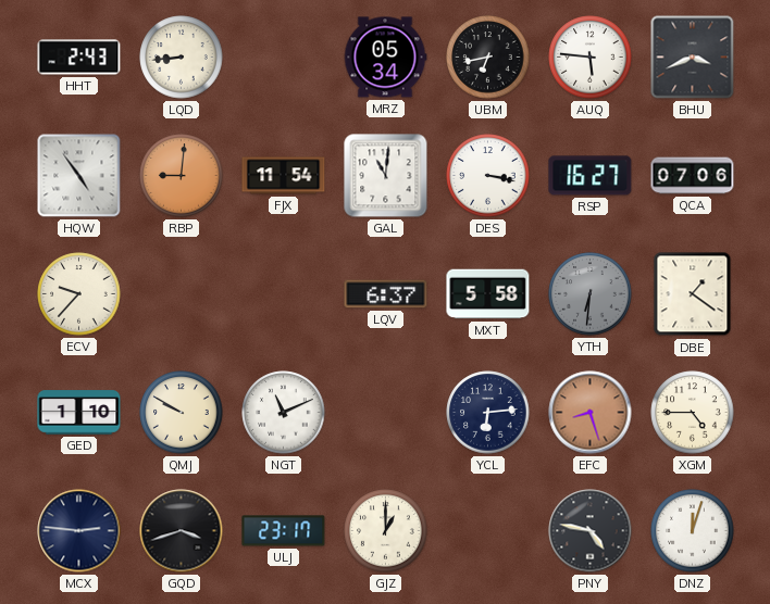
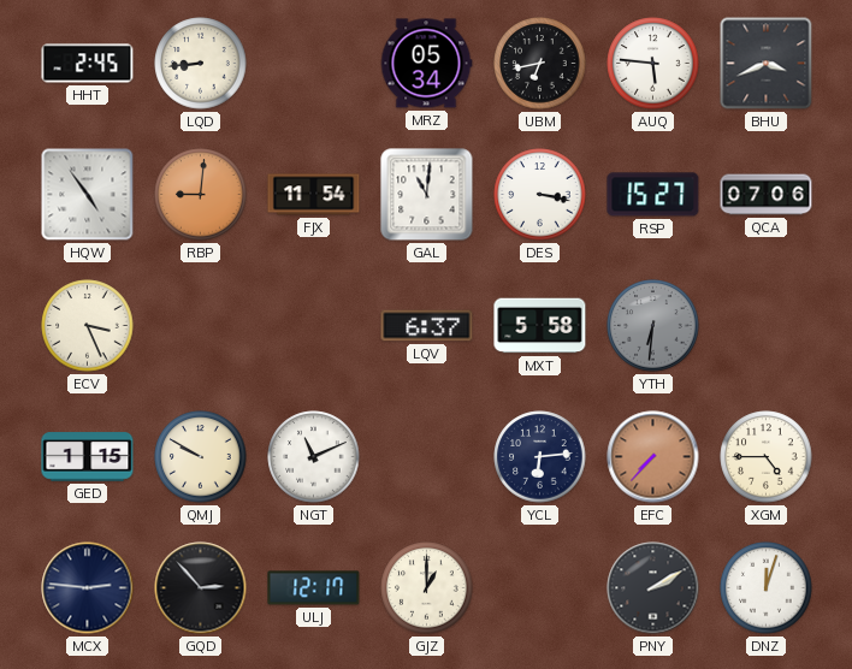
HHT: 2:43 -> 2:45
RSP: 16:27 -> 15:27
ECV: 9:37 -> 3:26
DBE: 1:21 -> none
GED: 1:10 -> 1:15
EFC: 8:27 -> 7:37
GQD: 3:42 -> 2:53
ULJ: 23:17 -> 12:17
PNY: 4:47 -> 2:10
